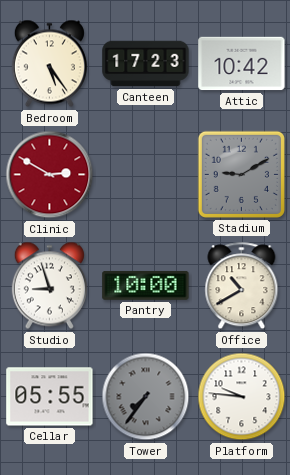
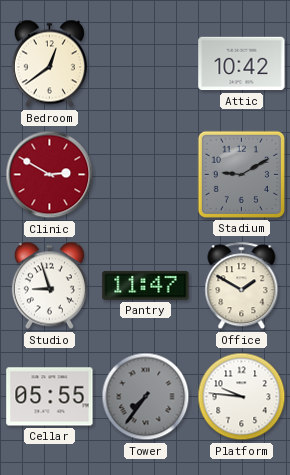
Bedroom: 5:24 -> 12:39
Canteen: 17:23 -> none
Pantry: 10:00 -> 11:47
Office: 10:40 -> 1:50
